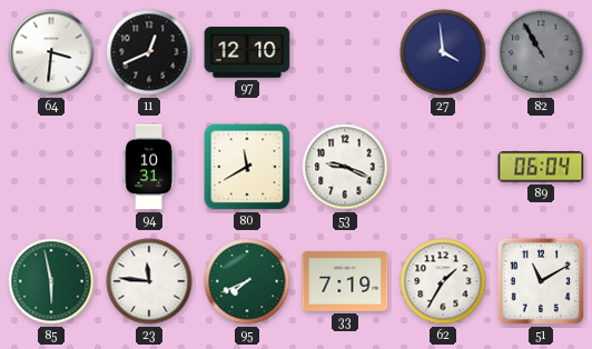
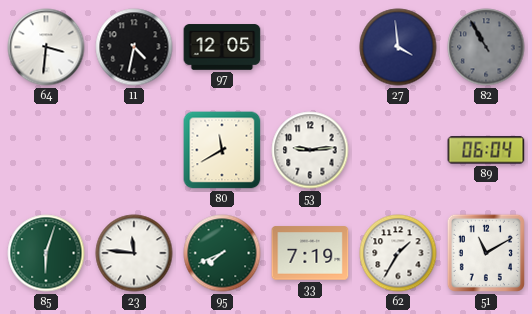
11: 12:41 -> 4:32
97: 12:10 -> 12:05
94: 10:31 -> none
53: 9:19 -> 9:14
85: 5:58 -> 6:03
